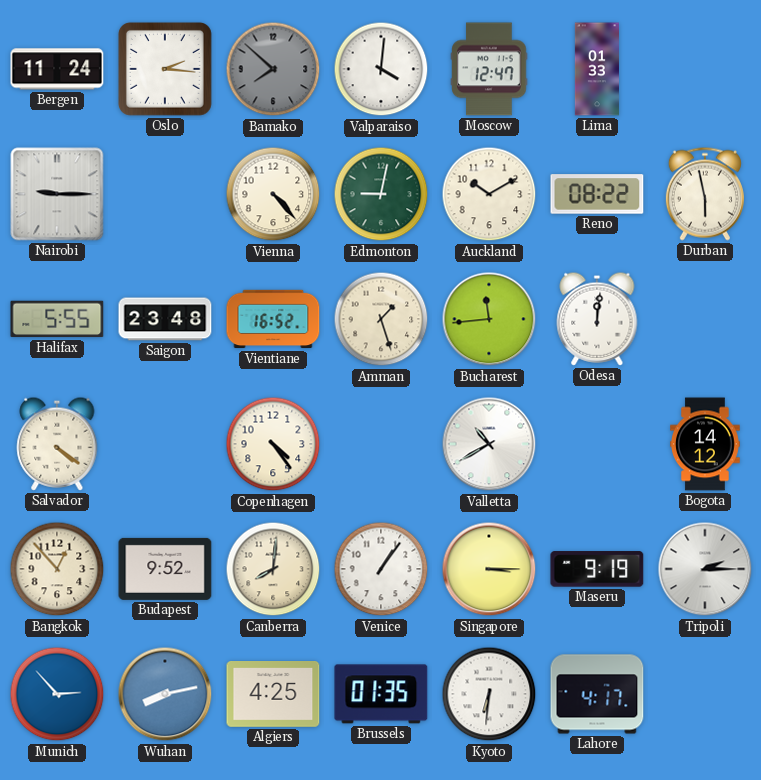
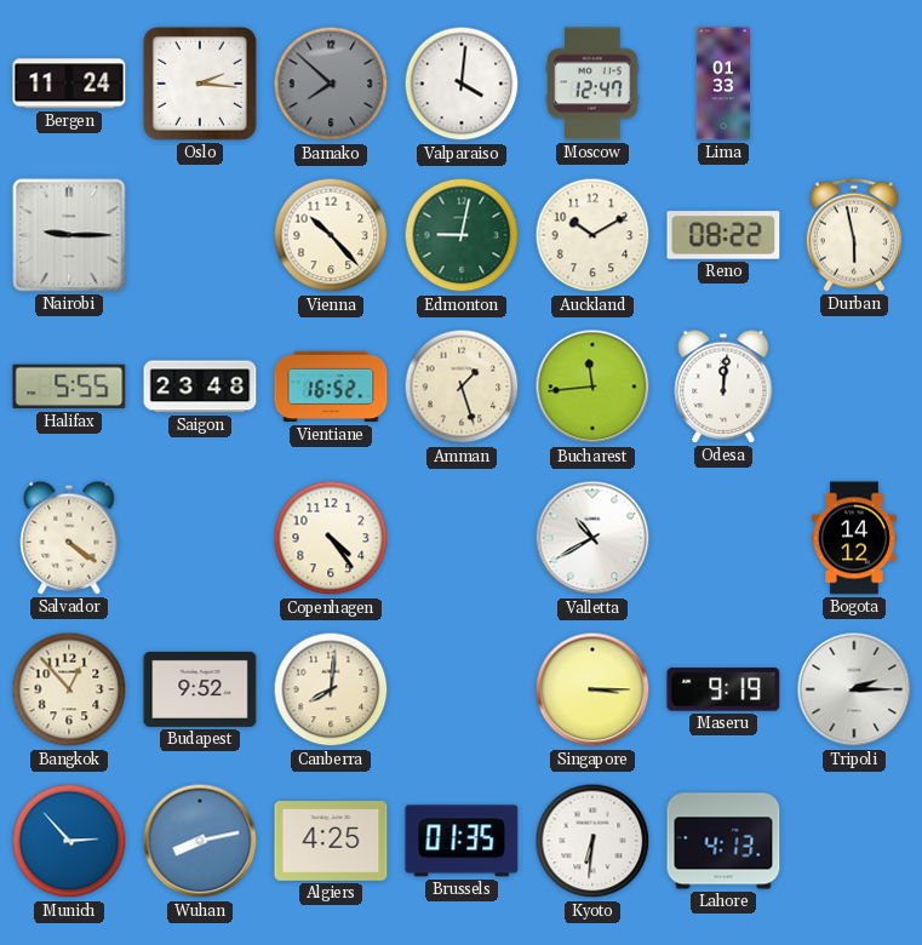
Vienna: 4:23 -> 10:23
Venice: 1:06 -> none
Lahore: 4:17 -> 4:13
